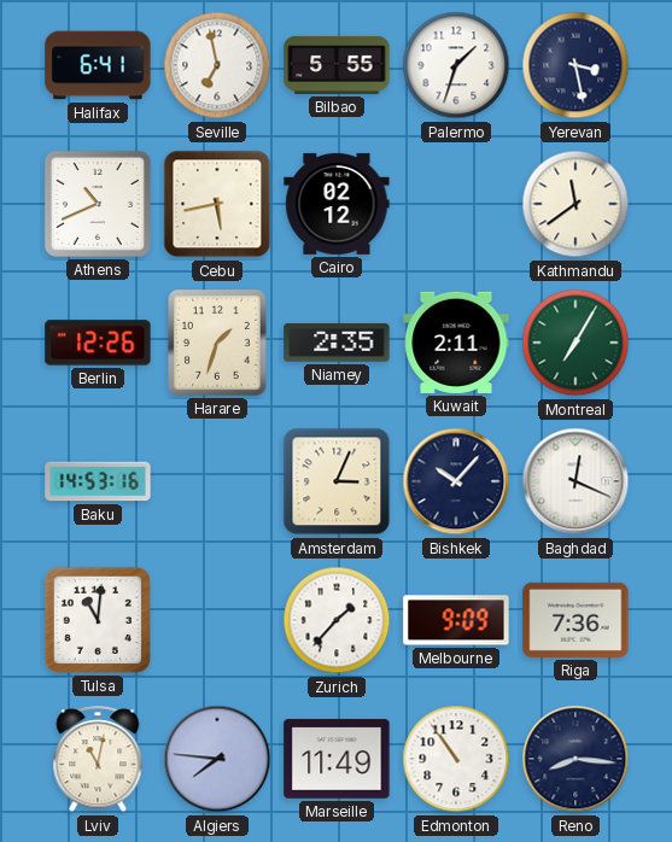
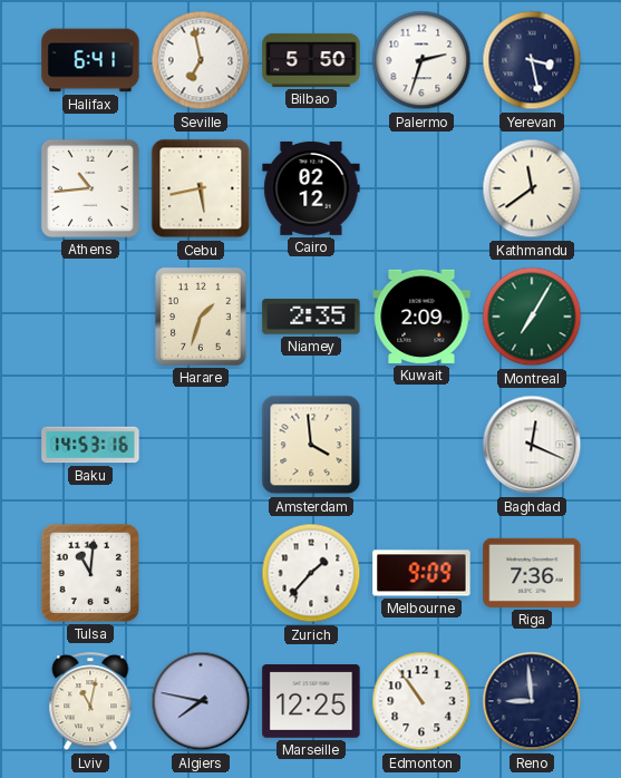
Bilbao: 5:55 -> 5:50
Palermo: 1:33 -> 2:33
Athens: 10:41 -> 10:44
Berlin: 12:26 -> none
Kuwait: 2:11 -> 2:09
Amsterdam: 3:04 -> 3:59
Bishkek: 10:07 -> none
Algiers: 7:46 -> 7:47
Marseille: 11:49 -> 12:25
Reno: 8:16 -> 8:59
